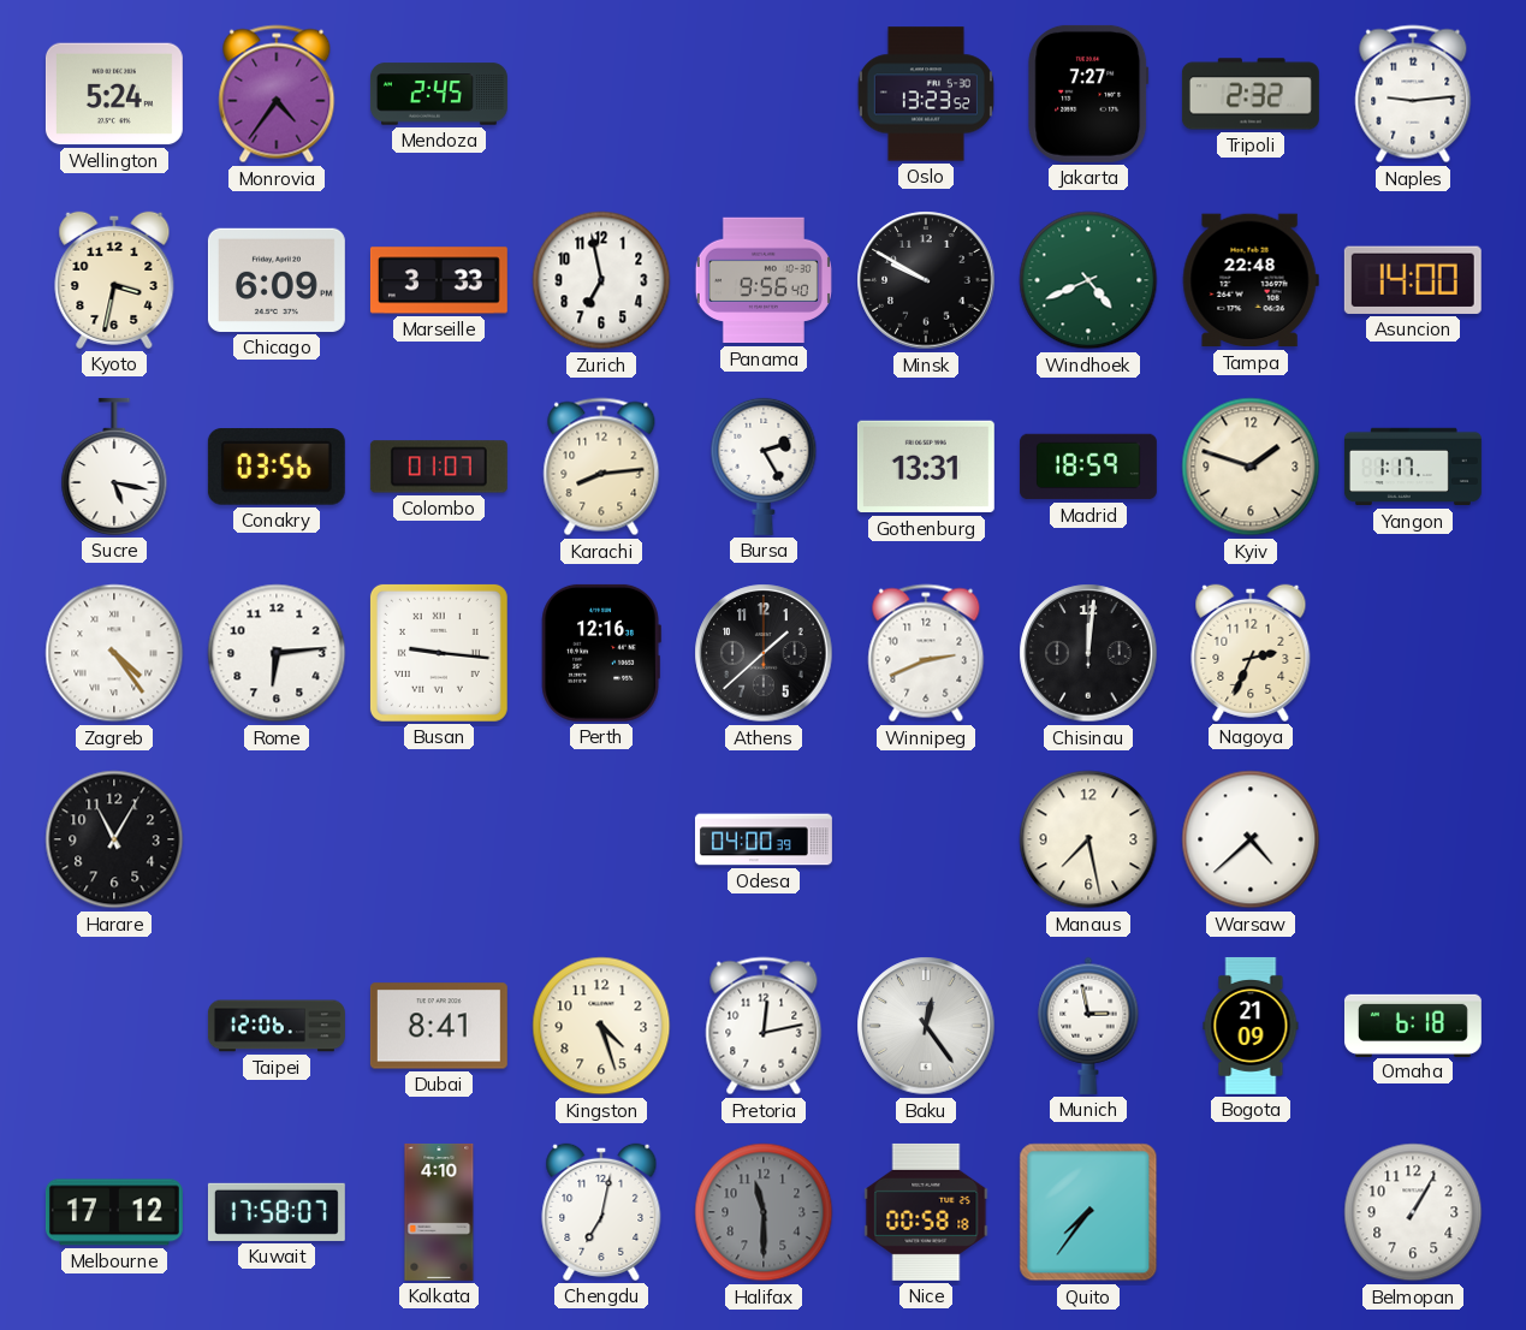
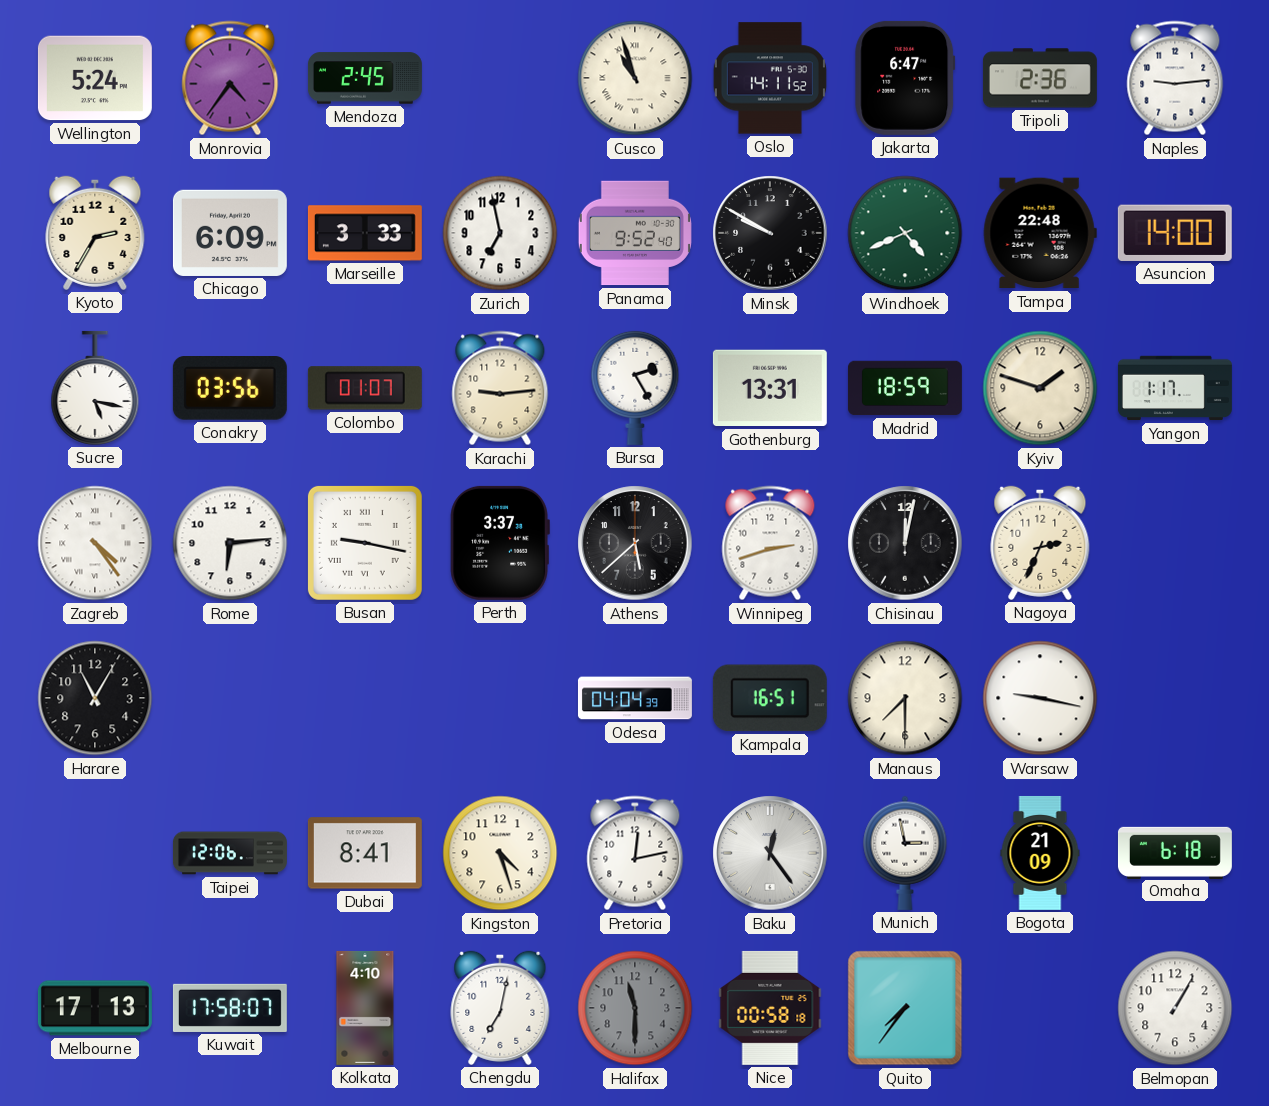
Cusco: none -> 10:57
Oslo: 13:23 -> 14:11
Jakarta: 7:27 -> 6:47
Tripoli: 2:32 -> 2:36
Kyoto: 3:32 -> 2:35
Panama: 9:56 -> 9:52
Karachi: 8:14 -> 9:14
Busan: 9:16 -> 9:17
Perth: 12:16 -> 3:37
Athens: 1:38 -> 5:38
Winnipeg: 2:41 -> 2:42
Chisinau: 12:01 -> 12:02
Odesa: 04:00 -> 04:04
Kampala: none -> 16:51
Manaus: 7:28 -> 7:30
Warsaw: 4:38 -> 9:17
Melbourne: 17:12 -> 17:13
